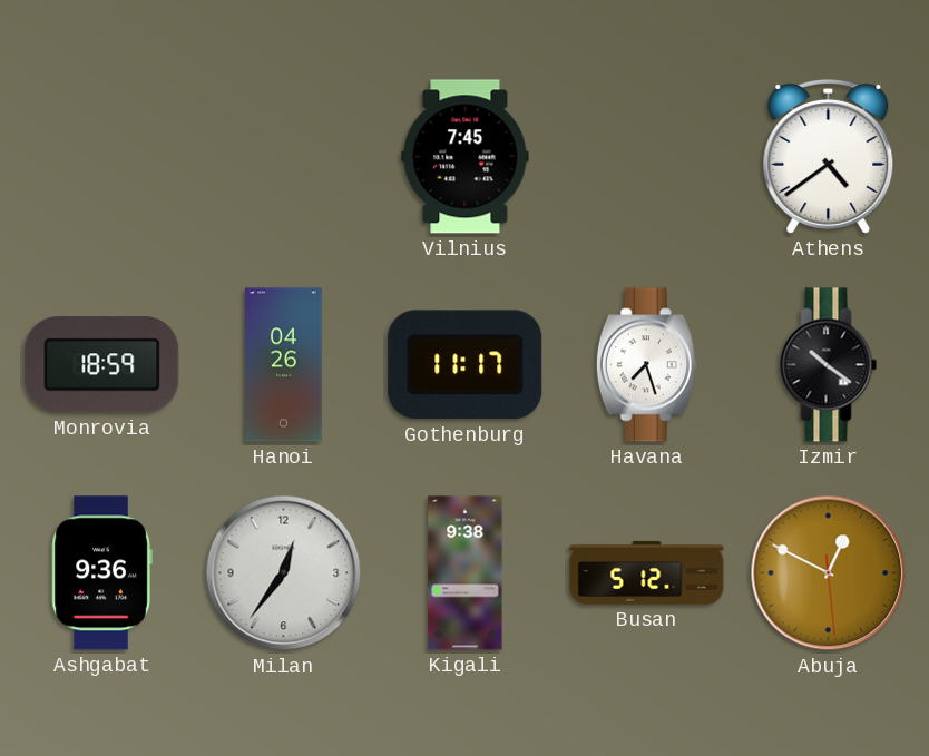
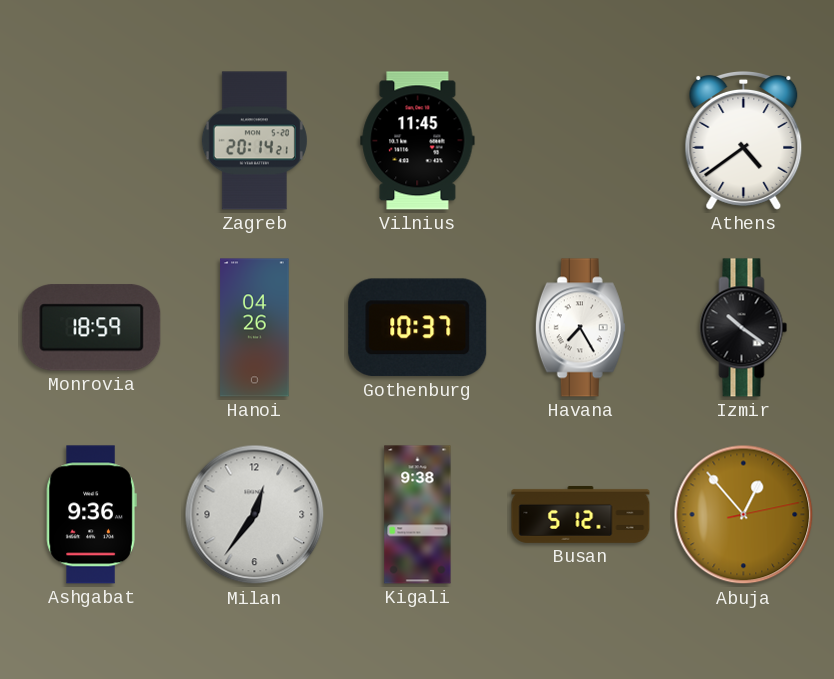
Zagreb: none -> 20:14
Vilnius: 7:45 -> 11:45
Gothenburg: 11:17 -> 10:37
Havana: 7:27 -> 7:25
Abuja: 12:49 -> 12:53
